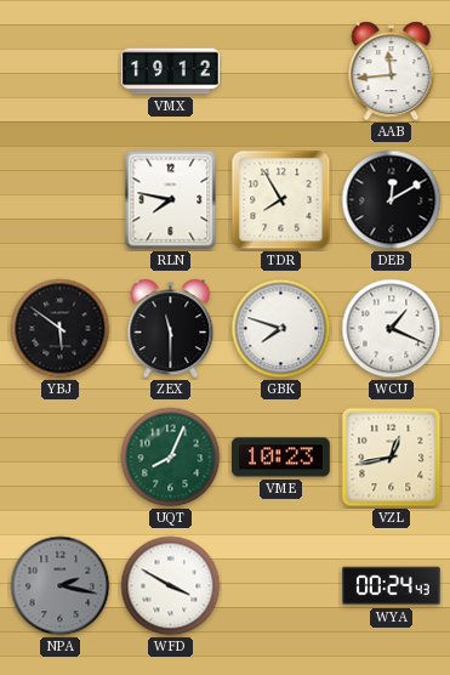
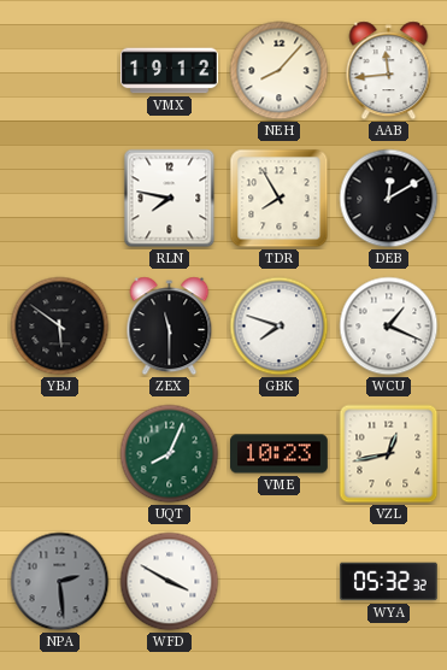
NEH: none -> 8:07
NPA: 2:17 -> 2:29
WYA: 00:24 -> 05:32
